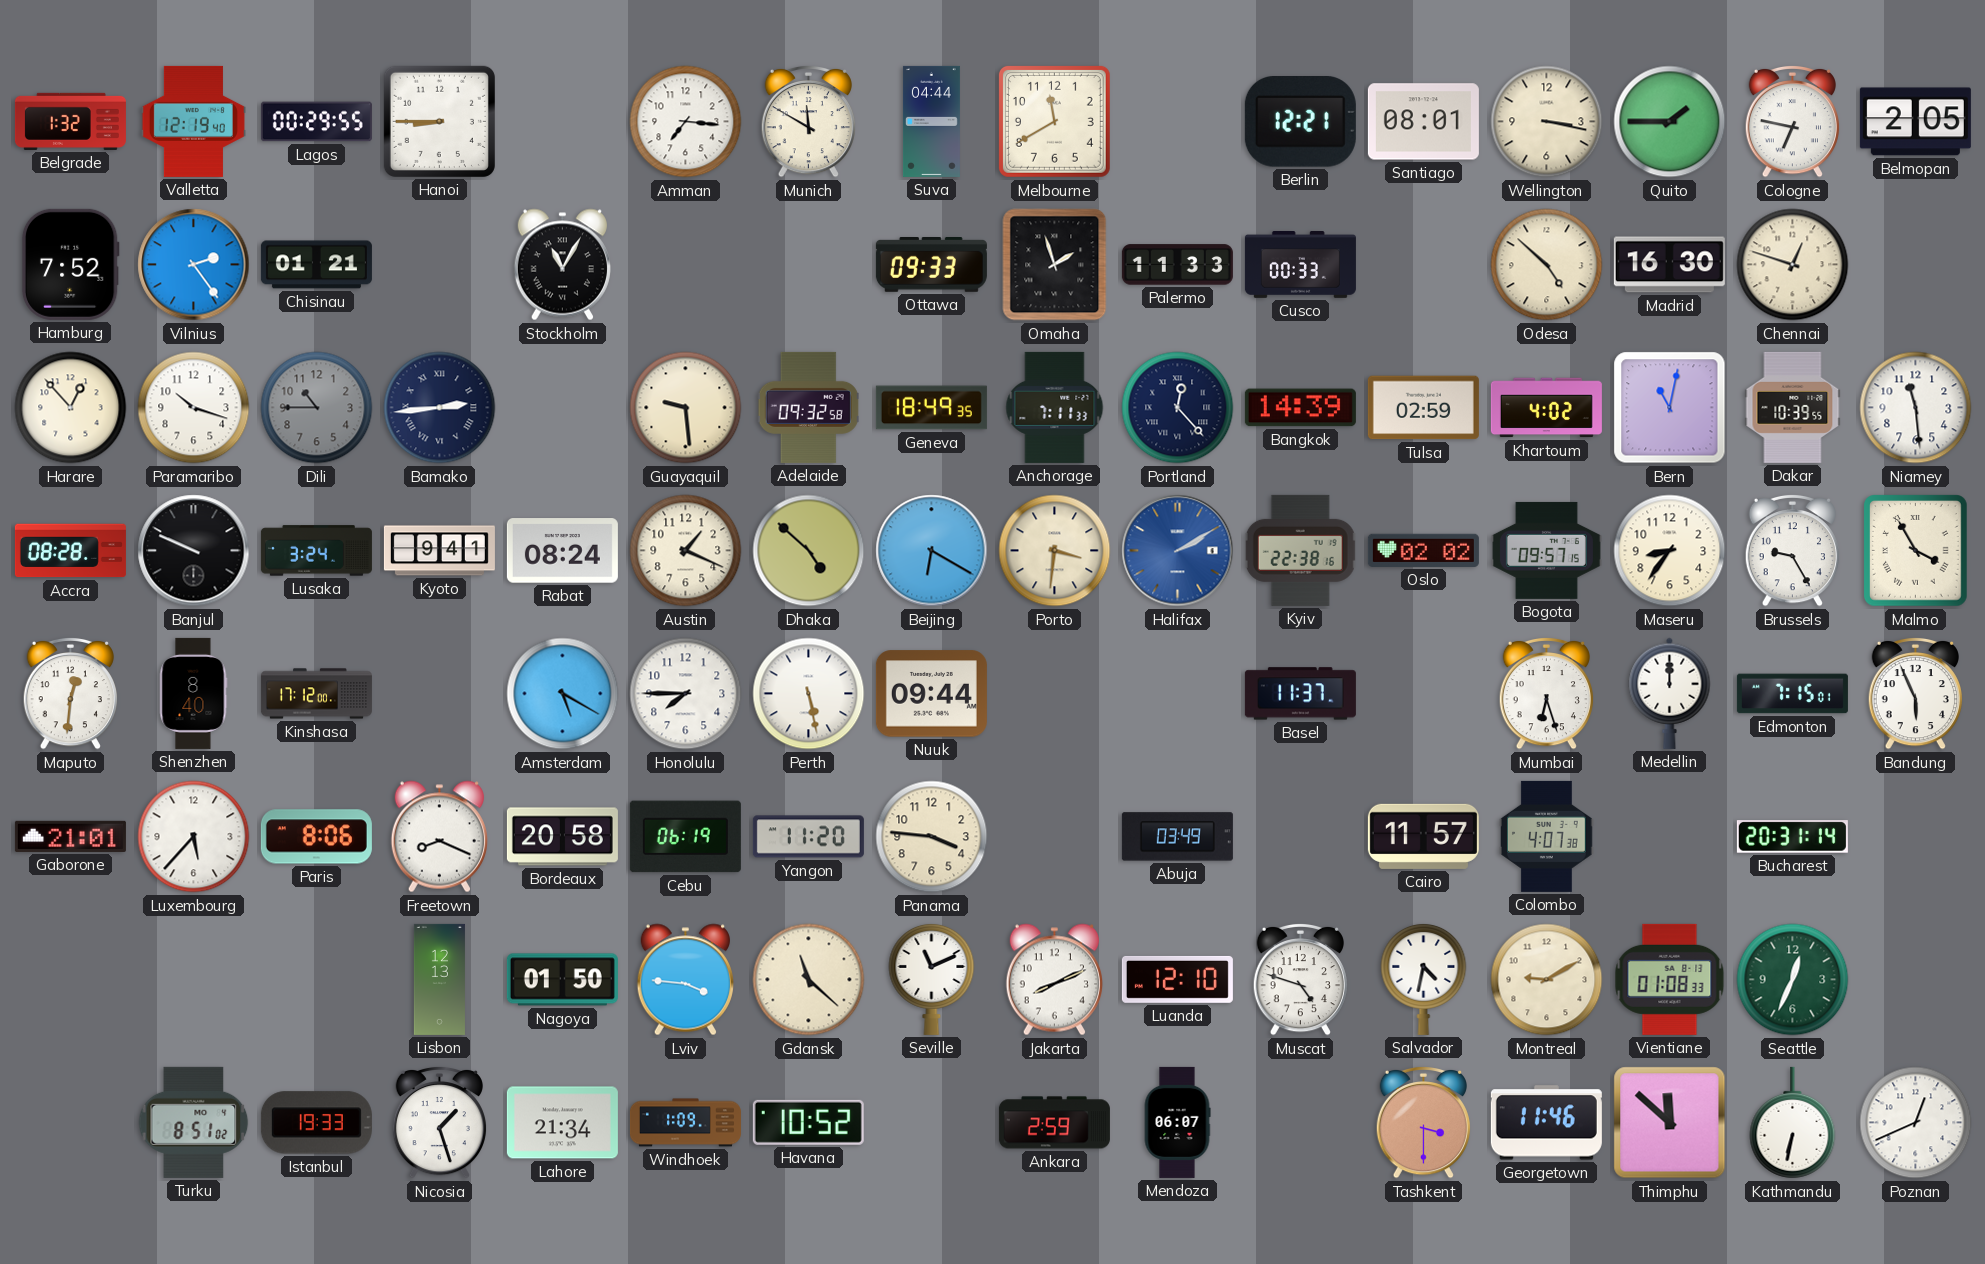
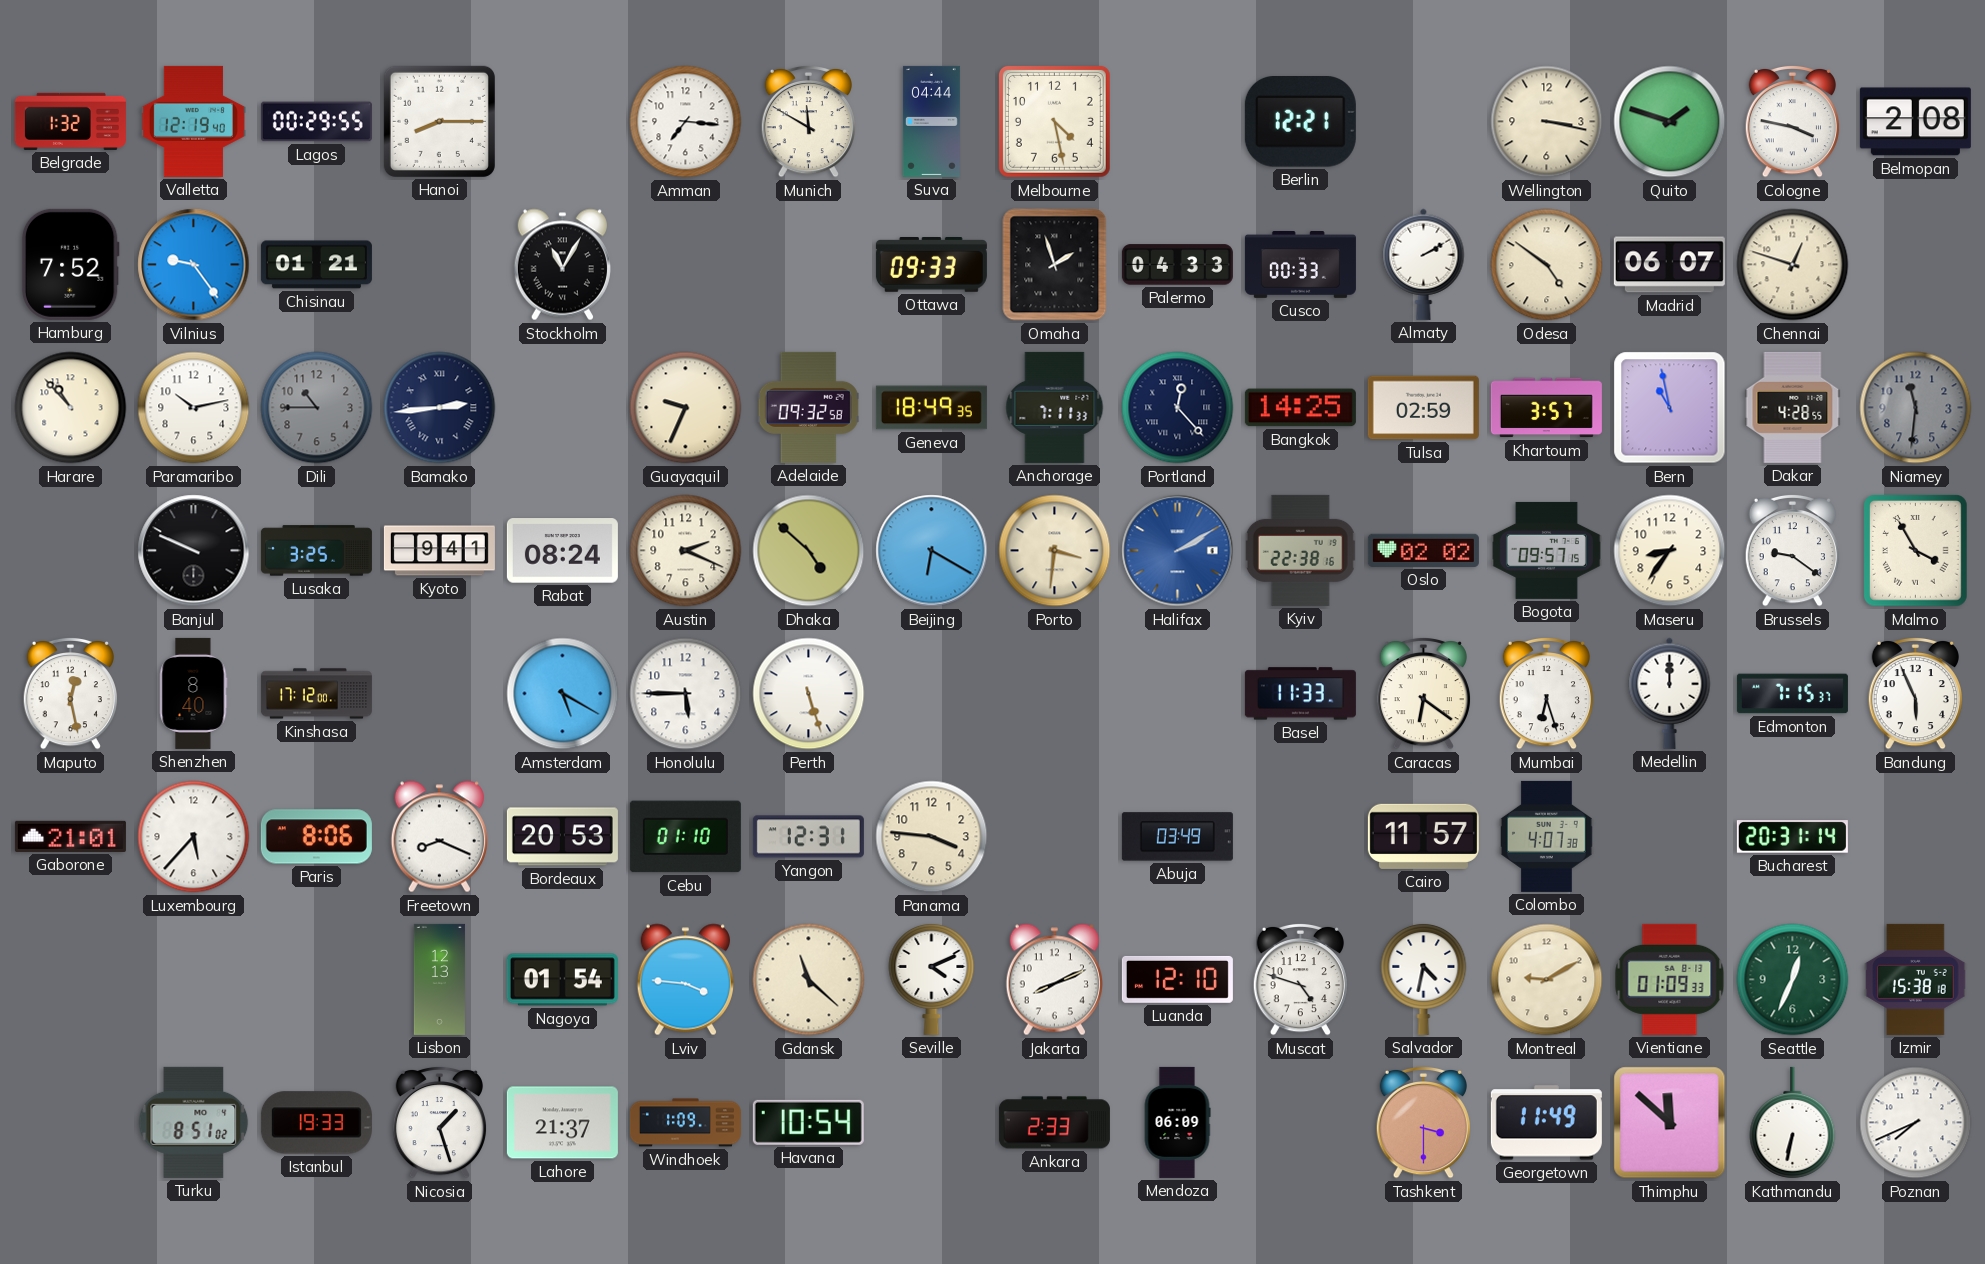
Hanoi: 8:45 -> 8:15
Melbourne: 11:40 -> 4:28
Santiago: 08:01 -> none
Quito: 1:45 -> 1:48
Cologne: 6:47 -> 3:47
Belmopan: 2:05 -> 2:08
Vilnius: 2:24 -> 9:24
Palermo: 11:33 -> 04:33
Almaty: none -> 2:10
Odesa: 4:52 -> 4:51
Madrid: 16:30 -> 06:07
Harare: 12:53 -> 10:53
Paramaribo: 10:18 -> 10:13
Guayaquil: 9:29 -> 9:34
Bangkok: 14:39 -> 14:25
Khartoum: 4:02 -> 3:57
Bern: 11:02 -> 10:58
Dakar: 10:39 -> 4:28
Niamey: 11:29 -> 11:31
Niamey dial: white -> grey
Accra: 08:28 -> none
Lusaka: 3:24 -> 3:25
Austin: 1:19 -> 2:19
Brussels: 9:25 -> 9:21
Maputo: 12:31 -> 12:28
Honolulu: 7:45 -> 5:45
Perth: 5:28 -> 5:27
Nuuk: 09:44 -> none
Basel: 11:37 -> 11:33
Caracas: none -> 6:21
Edmonton: 7:15:01 -> 7:15:37
Bordeaux: 20:58 -> 20:53
Cebu: 06:19 -> 01:10
Yangon: 11:20 -> 12:31
Nagoya: 01:50 -> 01:54
Seville: 11:11 -> 4:11
Vientiane: 01:08 -> 01:09
Izmir: none -> 15:38
Lahore: 21:34 -> 21:37
Havana: 10:52 -> 10:54
Ankara: 2:59 -> 2:33
Mendoza: 06:07 -> 06:09
Georgetown: 11:46 -> 11:49
Poznan: 12:41 -> 7:41
